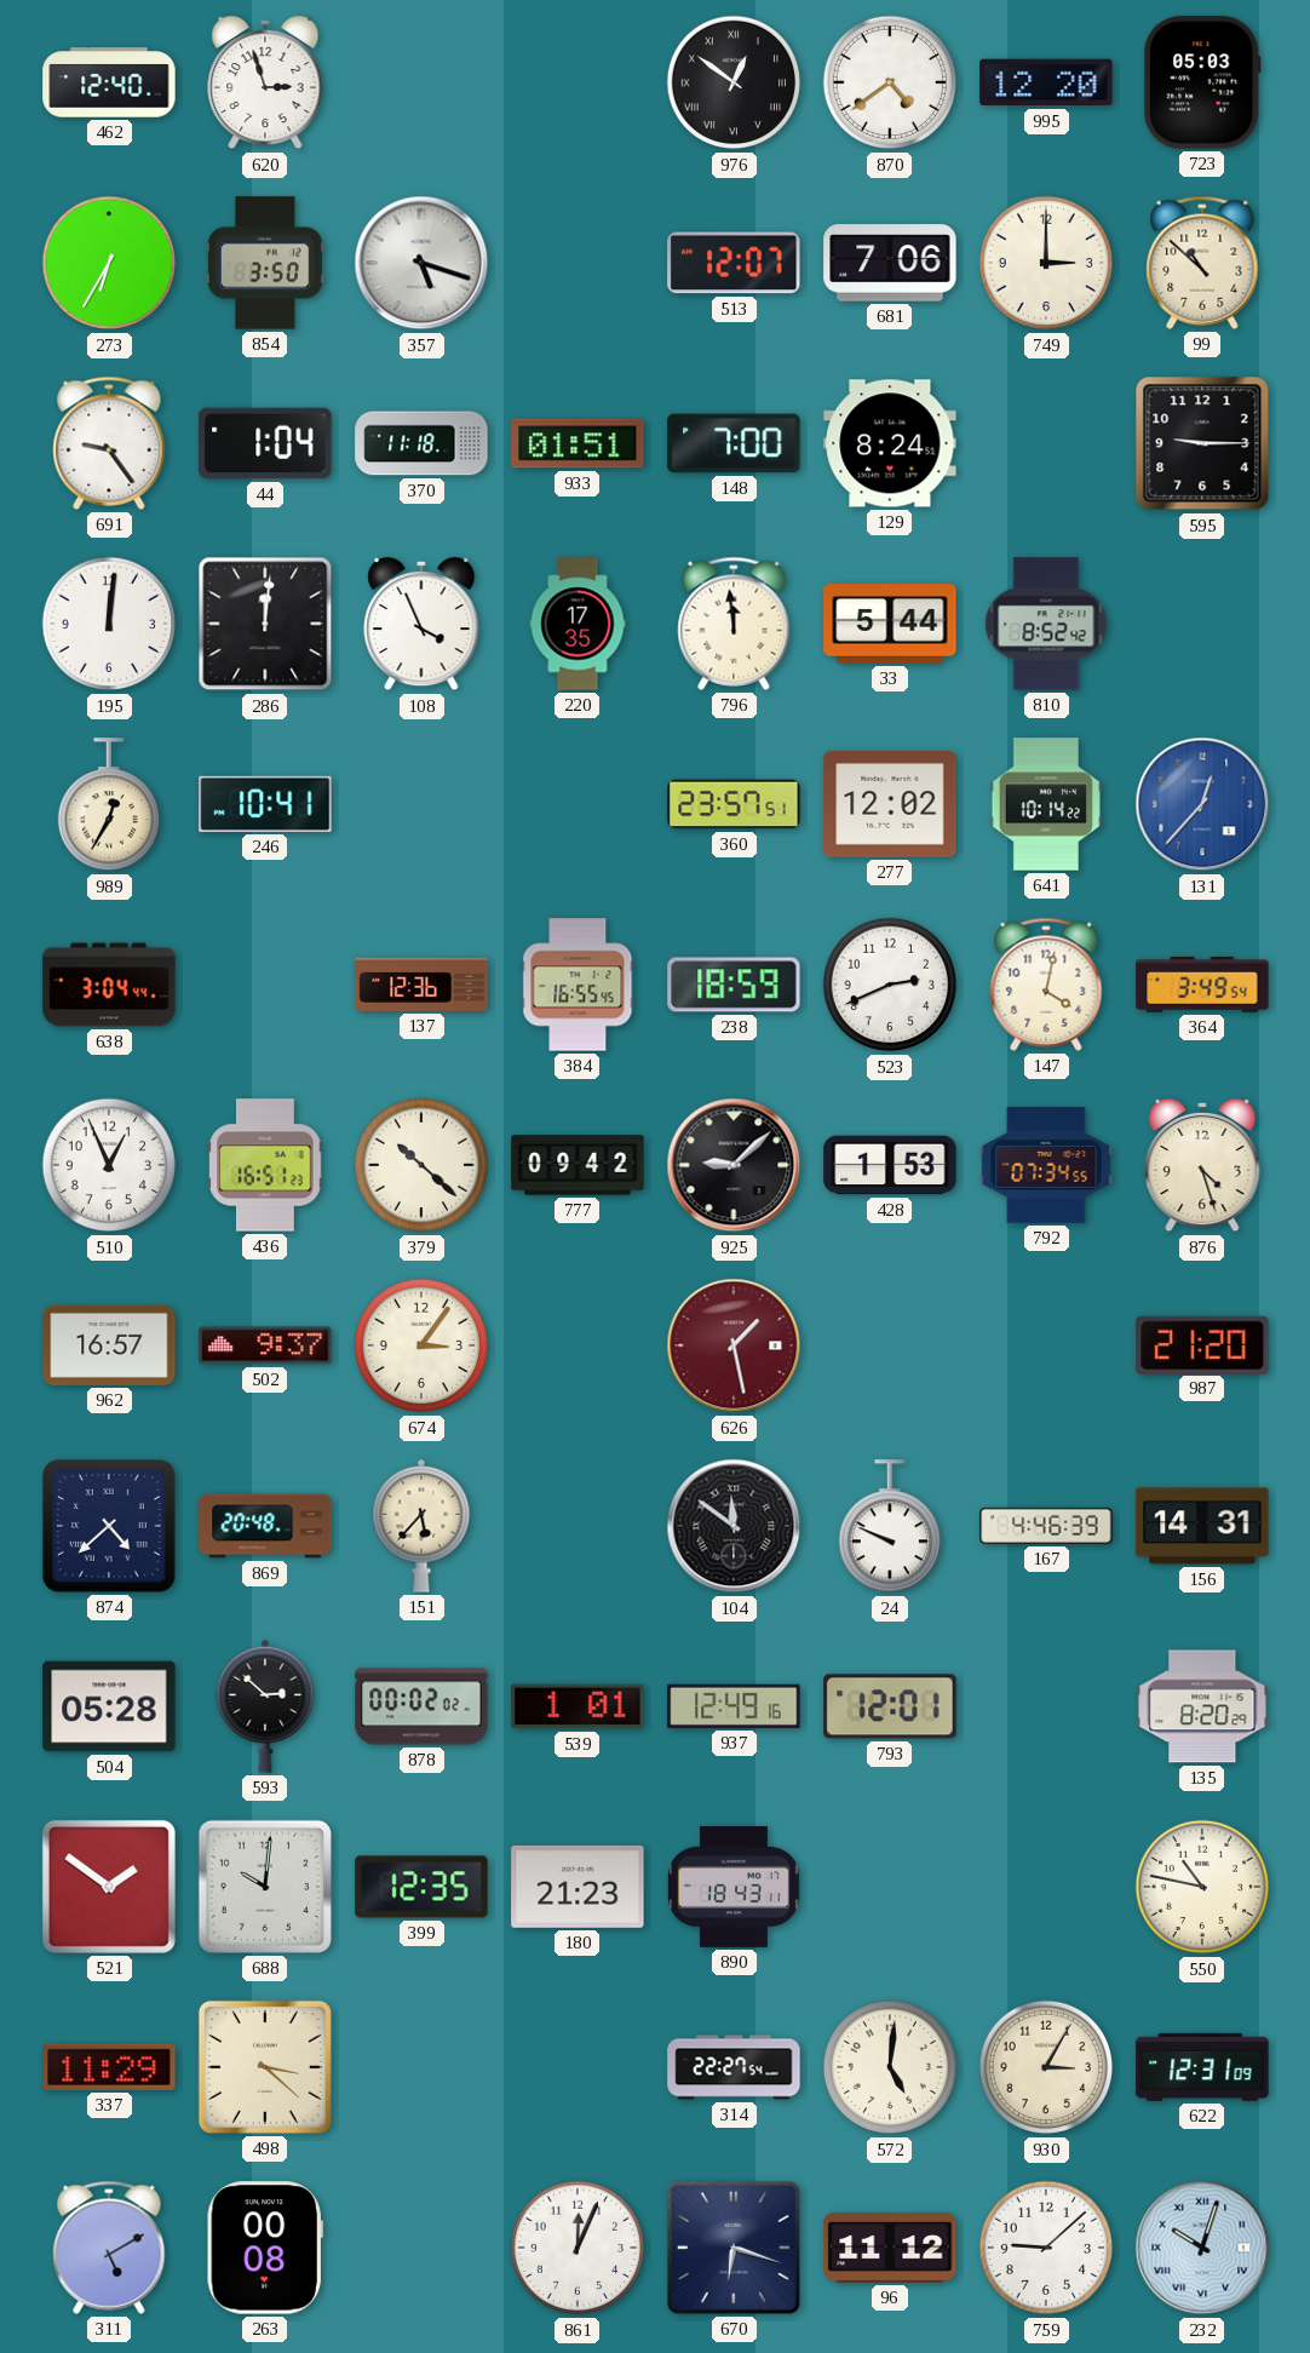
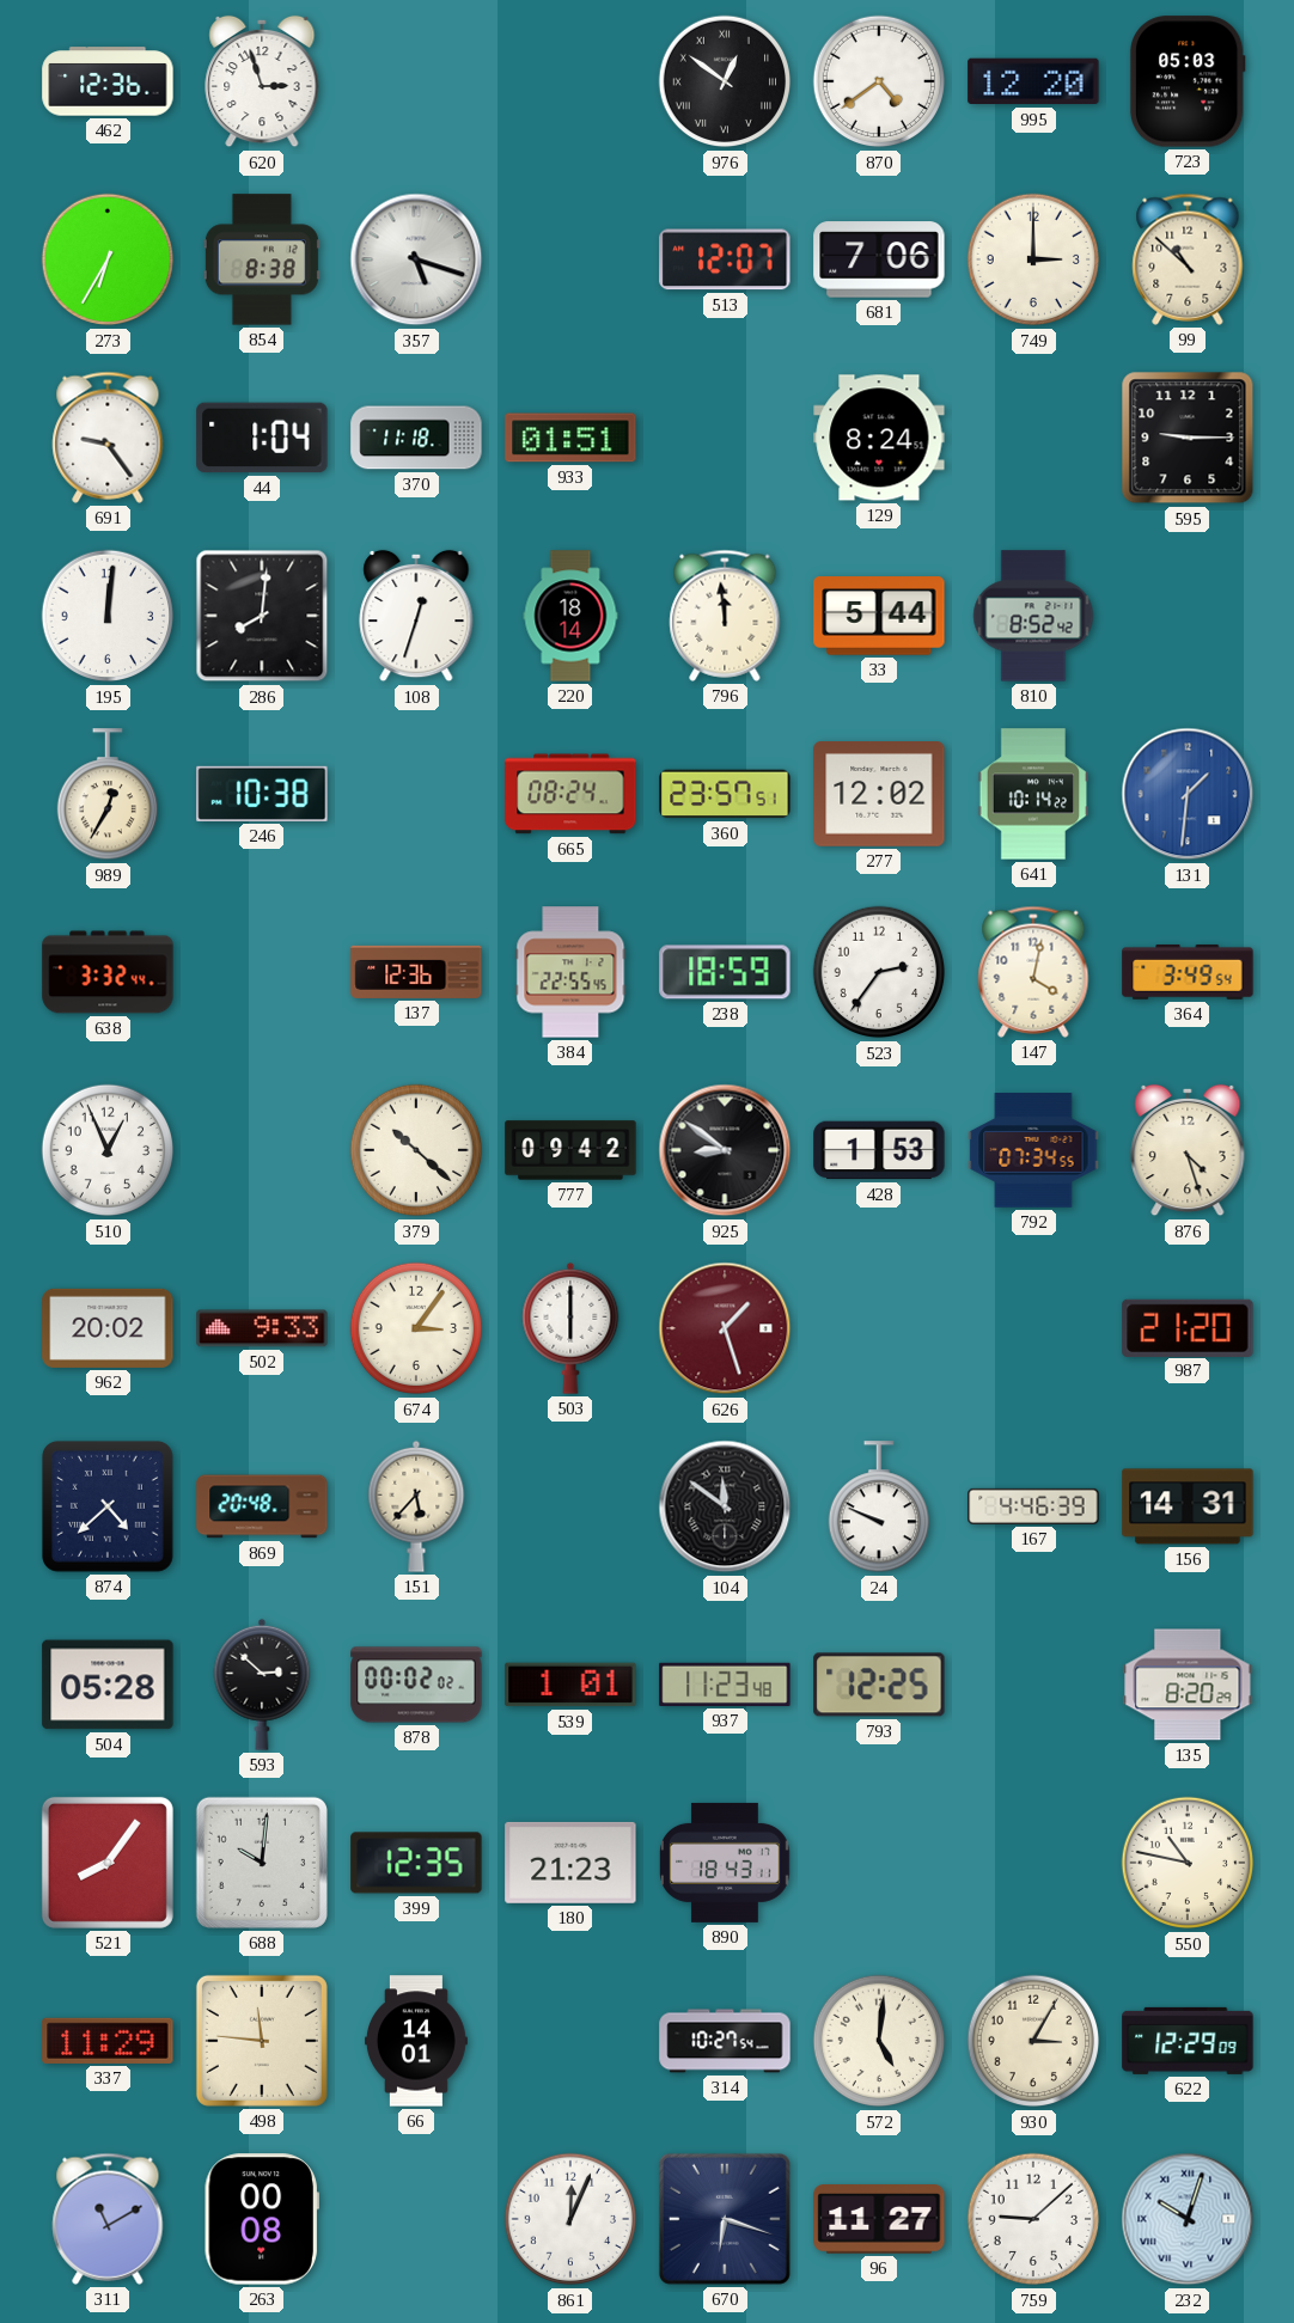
462: 12:40 -> 12:36
854: 3:50 -> 8:38
148: 7:00 -> none
286: 12:01 -> 8:01
108: 3:56 -> 12:33
220: 17:35 -> 18:14
246: 10:41 -> 10:38
665: none -> 08:24
131: 12:37 -> 1:31
638: 3:04 -> 3:32
384: 16:55 -> 22:55
523: 2:41 -> 2:36
436: 16:51 -> none
925: 9:08 -> 8:51
962: 16:57 -> 20:02
502: 9:37 -> 9:33
503: none -> 6:00
626: 1:28 -> 1:27
937: 12:49 -> 11:23
793: 12:01 -> 12:25
521: 1:51 -> 8:06
498: 3:22 -> 11:46
66: none -> 14:01
314: 22:27 -> 10:27
622: 12:31 -> 12:29
311: 5:10 -> 11:10
96: 11:12 -> 11:27
